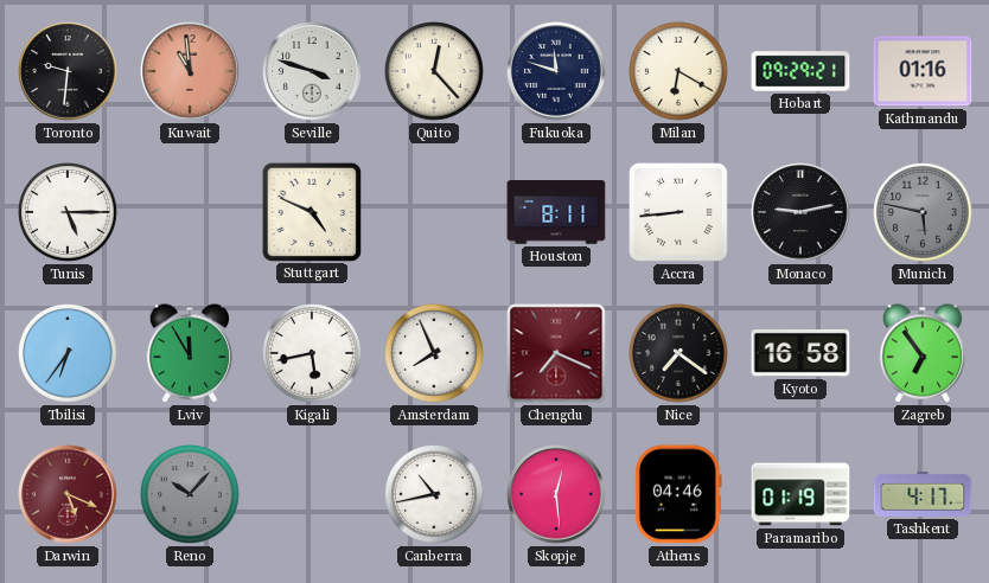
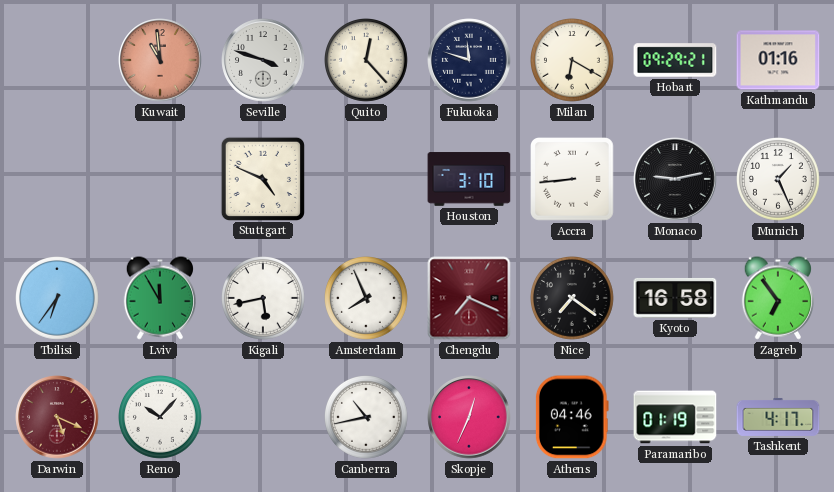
Toronto: 9:31 -> none
Tunis: 5:15 -> none
Houston: 8:11 -> 3:10
Munich: 5:47 -> 1:26
Munich dial: grey -> white
Reno dial: grey -> white
Skopje: 12:29 -> 12:34
